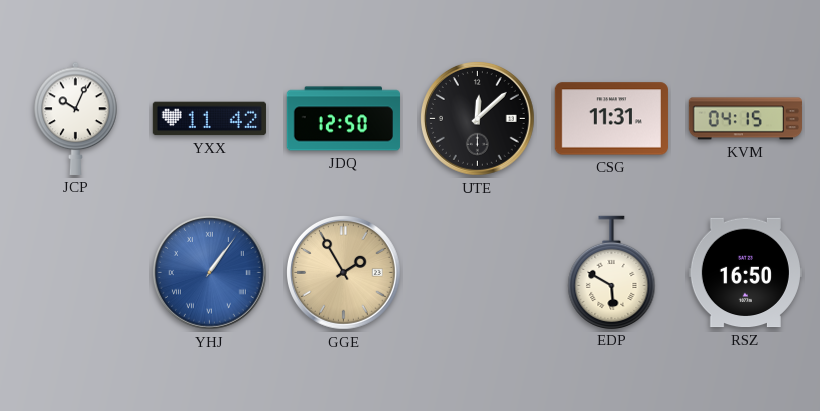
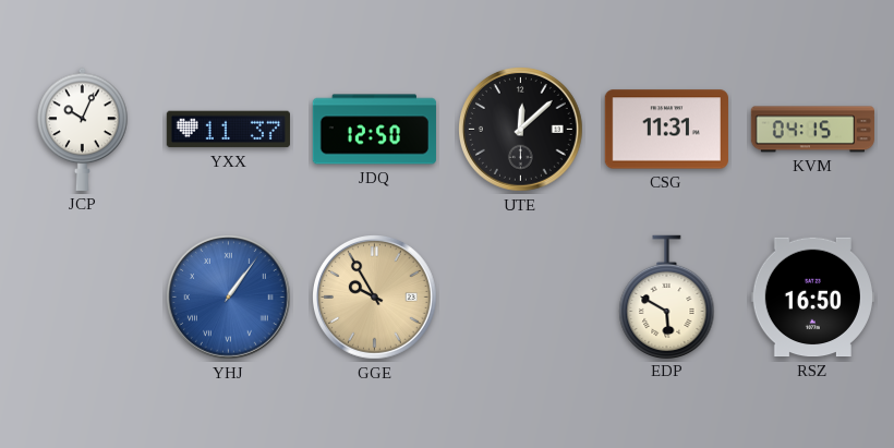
YXX: 11:42 -> 11:37
GGE: 1:55 -> 9:55
